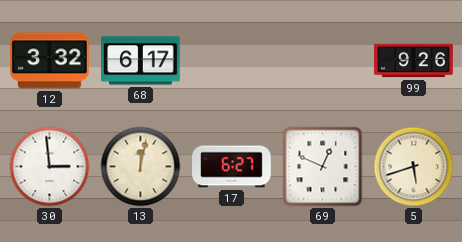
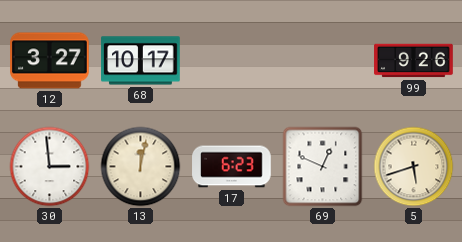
12: 3:32 -> 3:27
68: 6:17 -> 10:17
17: 6:27 -> 6:23
